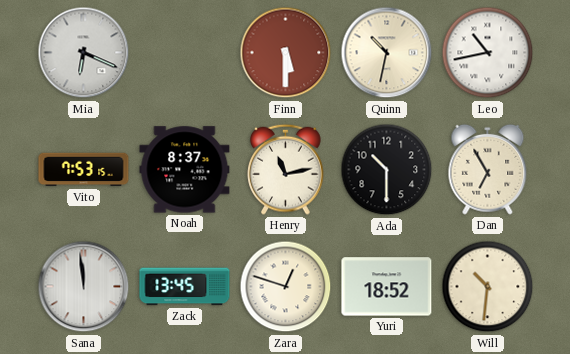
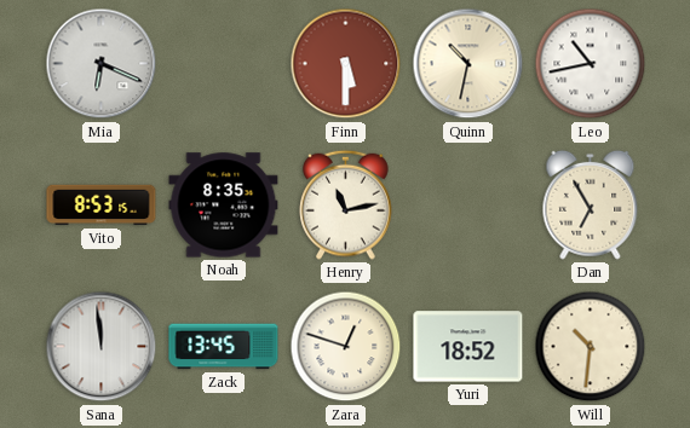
Vito: 7:53 -> 8:53
Noah: 8:37 -> 8:35
Ada: 10:30 -> none
